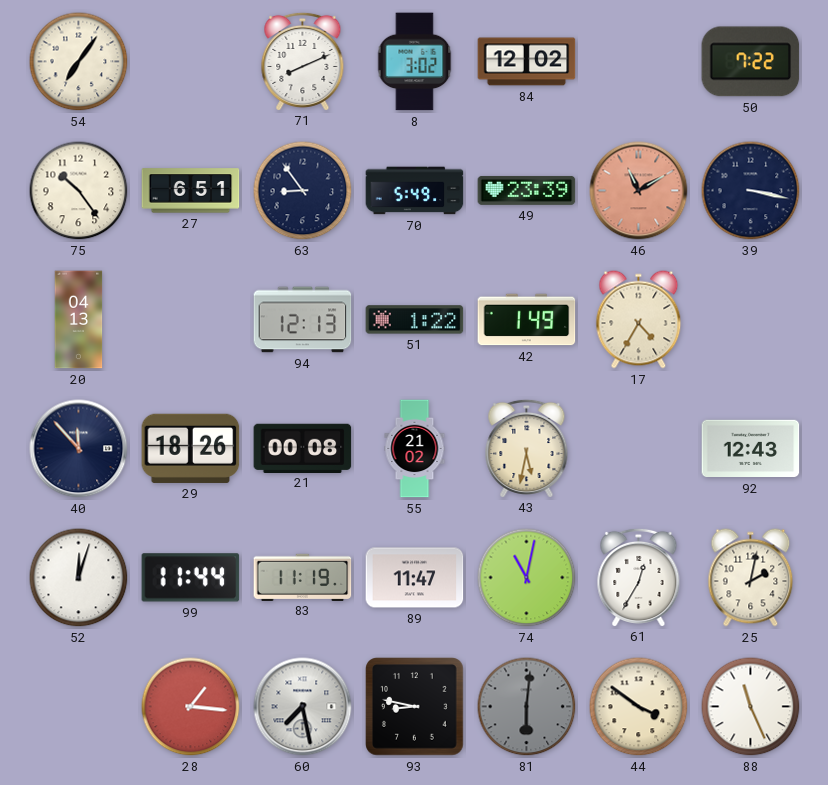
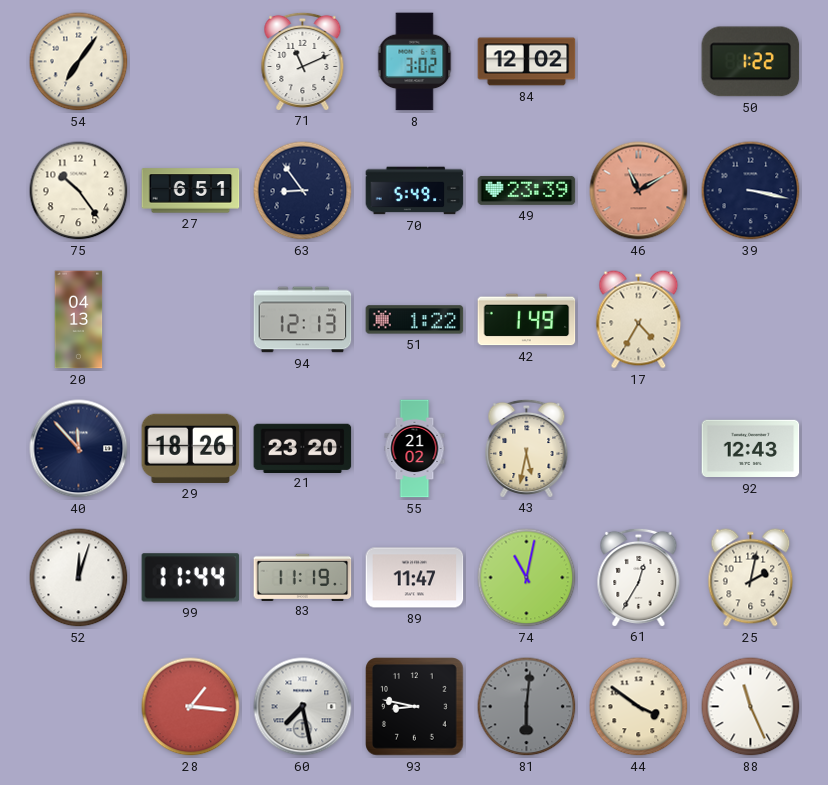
71: 8:11 -> 11:11
50: 7:22 -> 1:22
21: 00:08 -> 23:20
